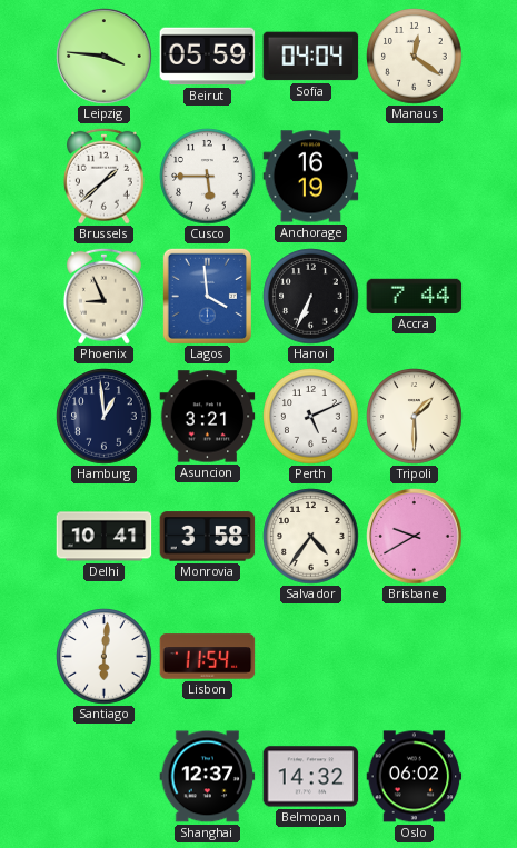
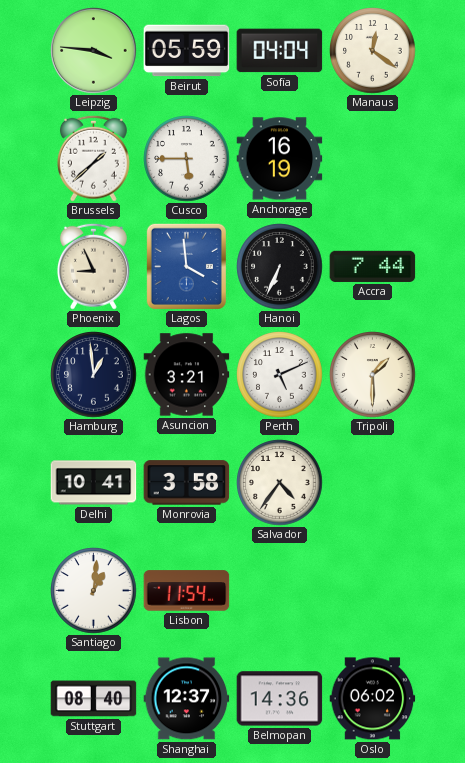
Brisbane: 9:40 -> none
Santiago: 6:01 -> 1:01
Stuttgart: none -> 08:40
Belmopan: 14:32 -> 14:36
